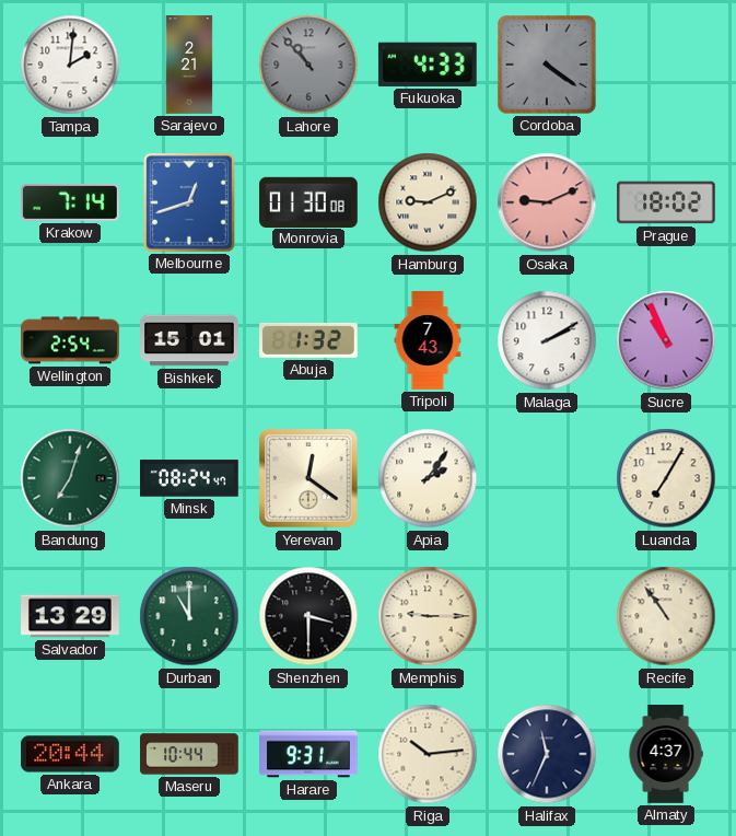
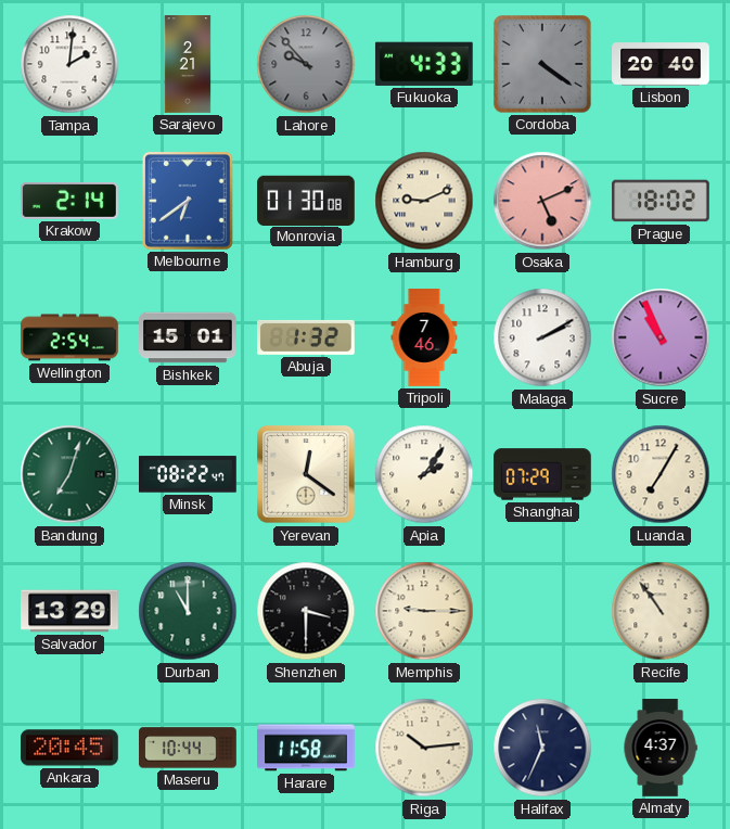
Lahore: 10:53 -> 9:53
Lisbon: none -> 20:40
Krakow: 7:14 -> 2:14
Melbourne: 12:42 -> 6:39
Osaka: 9:11 -> 5:11
Tripoli: 7:43 -> 7:46
Minsk: 08:24 -> 08:22
Shanghai: none -> 07:29
Ankara: 20:44 -> 20:45
Harare: 9:31 -> 11:58
